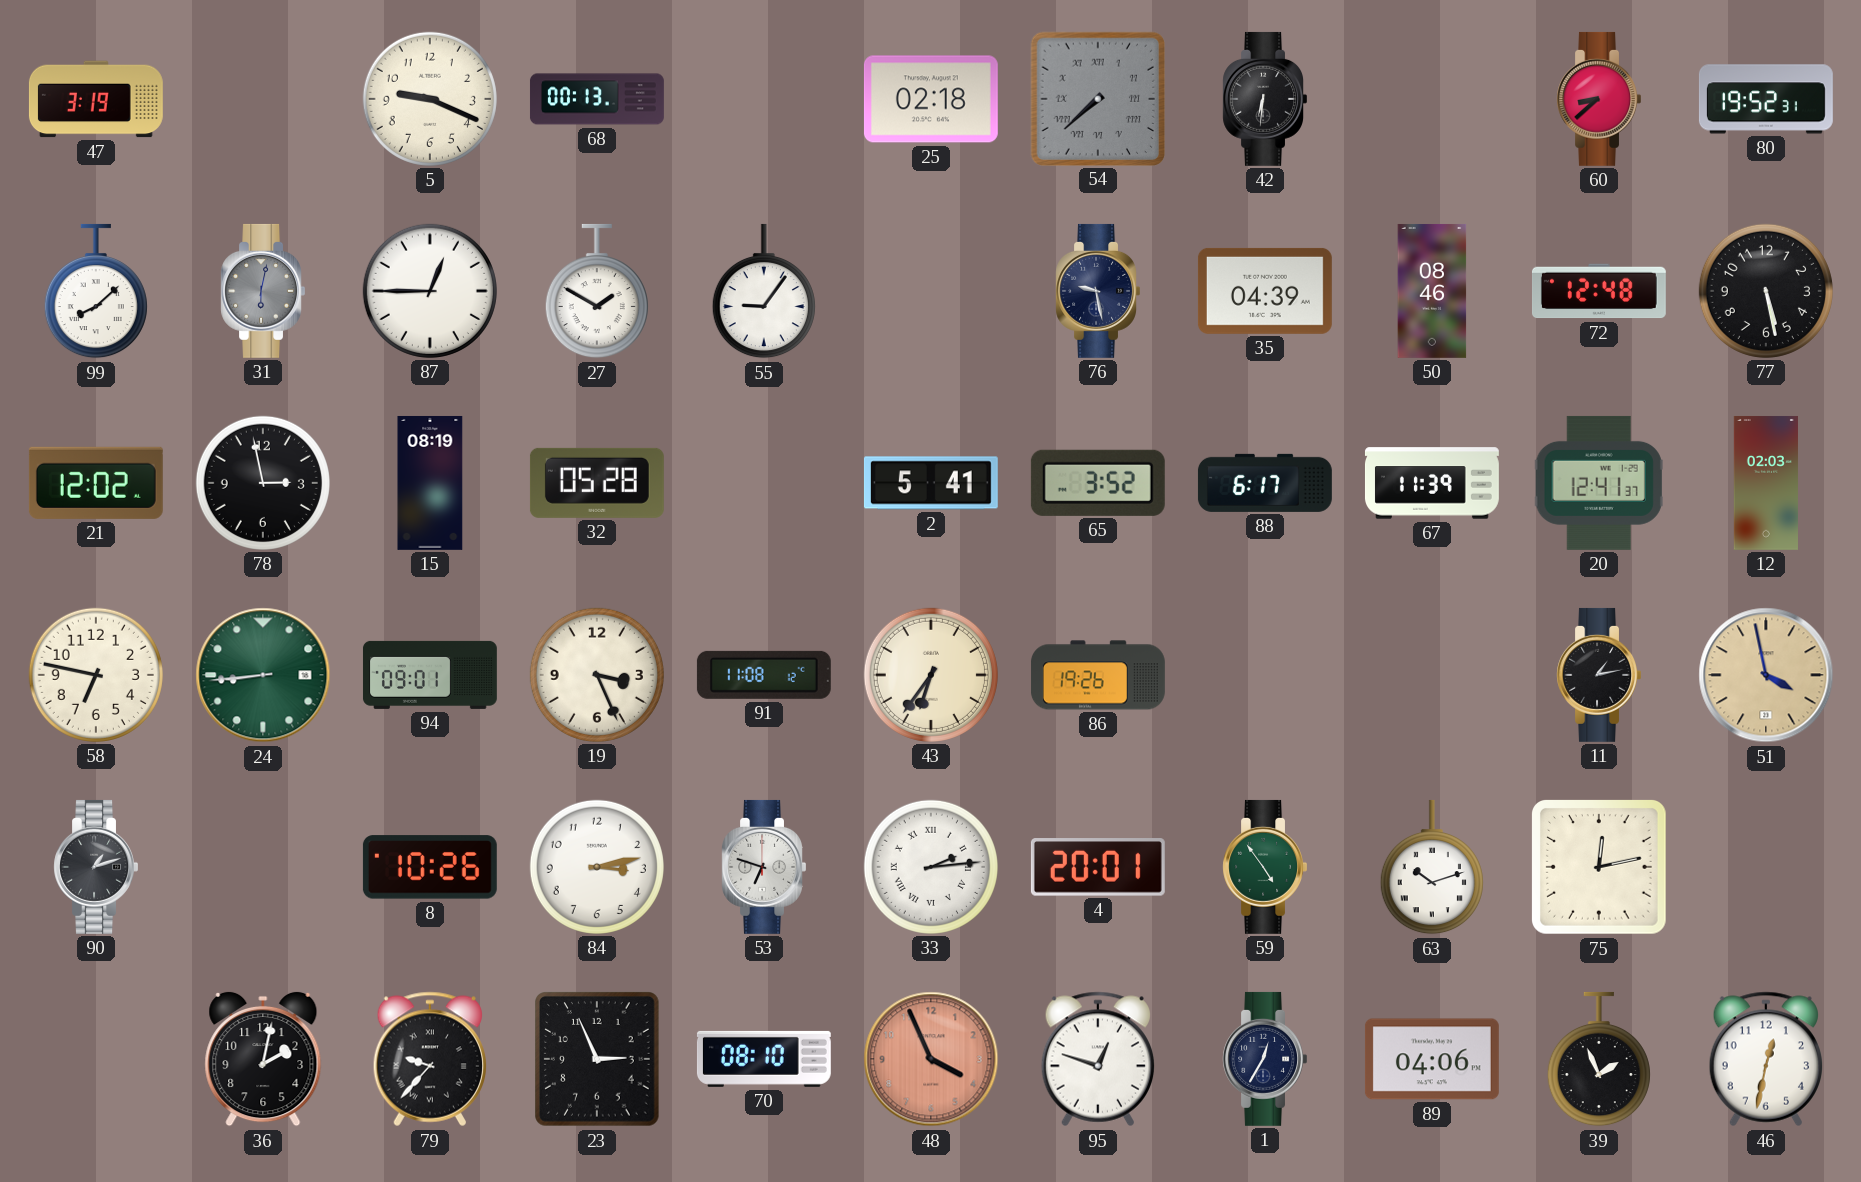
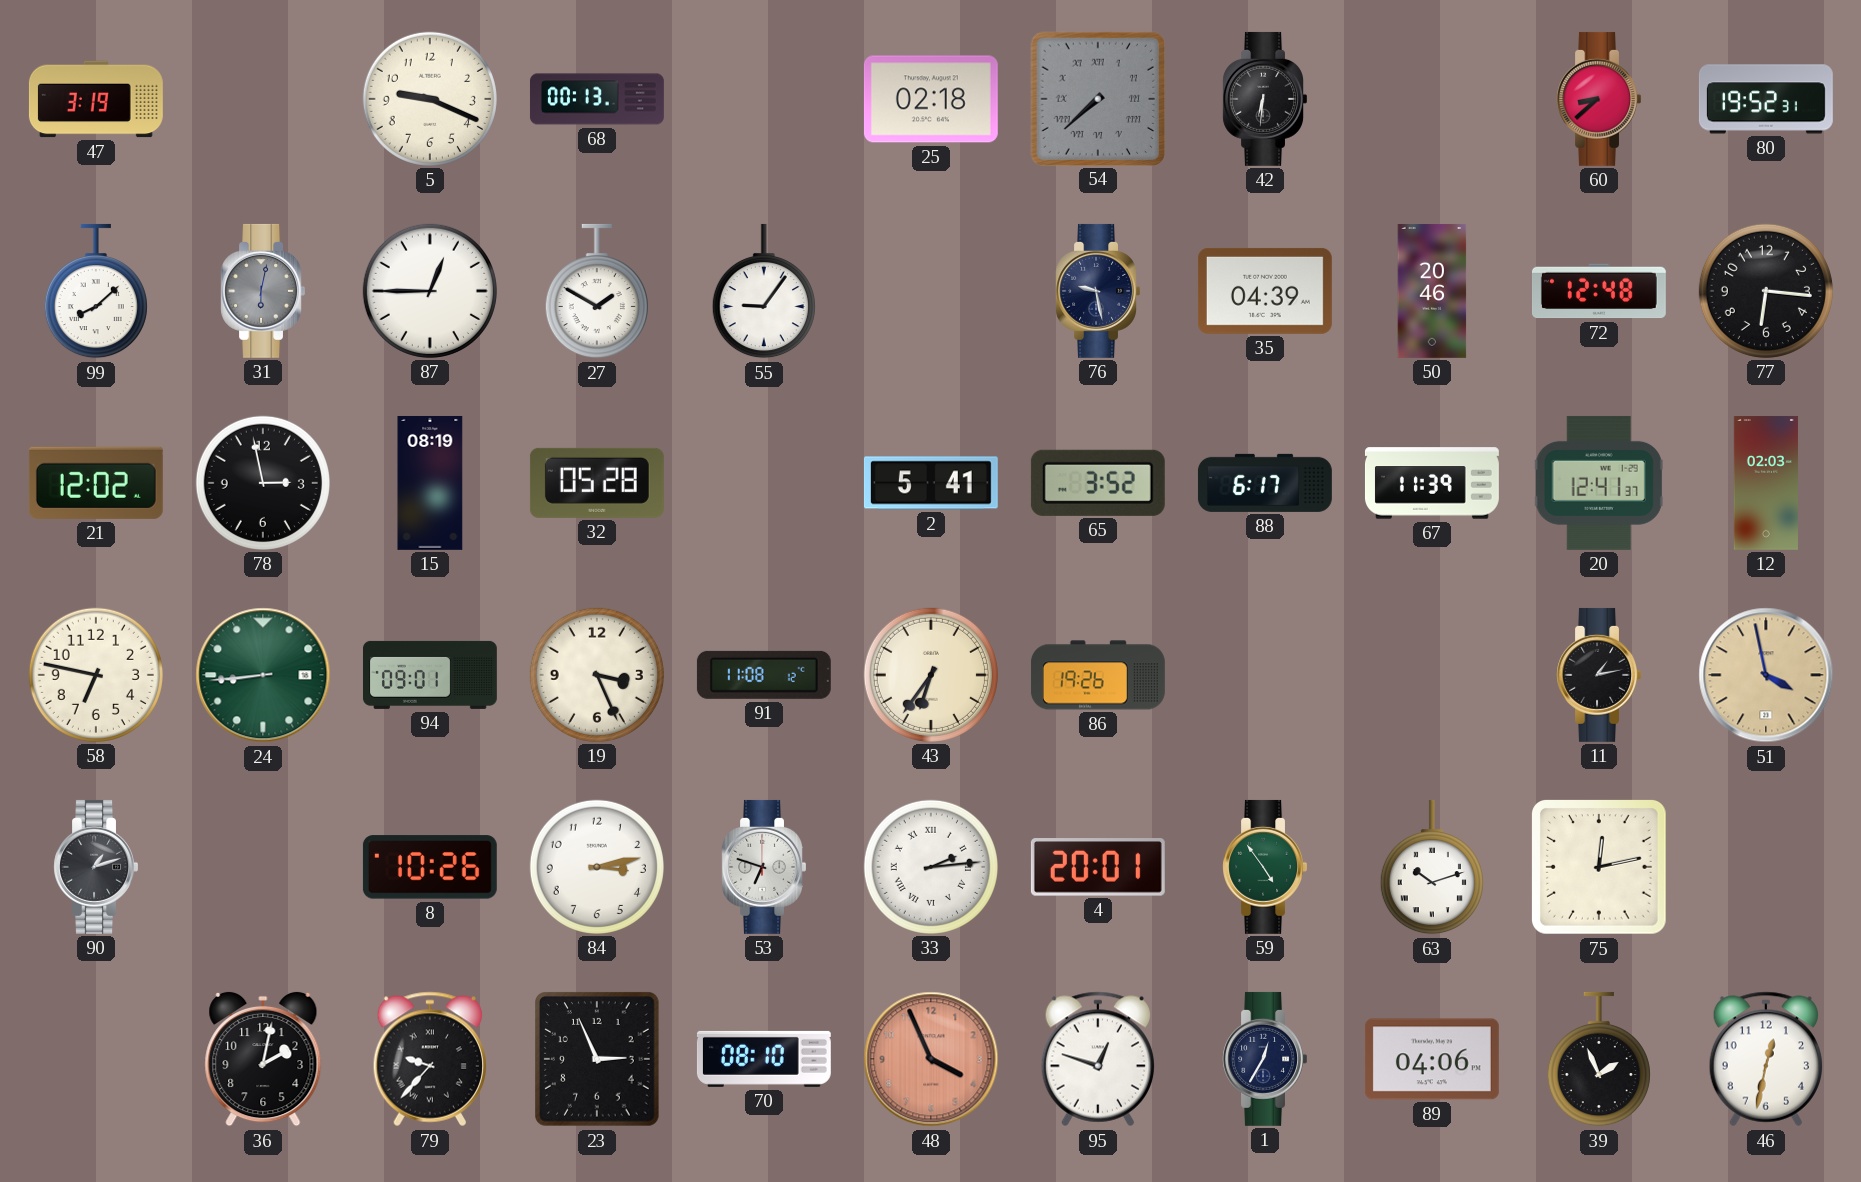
50: 08:46 -> 20:46
77: 5:28 -> 6:16
